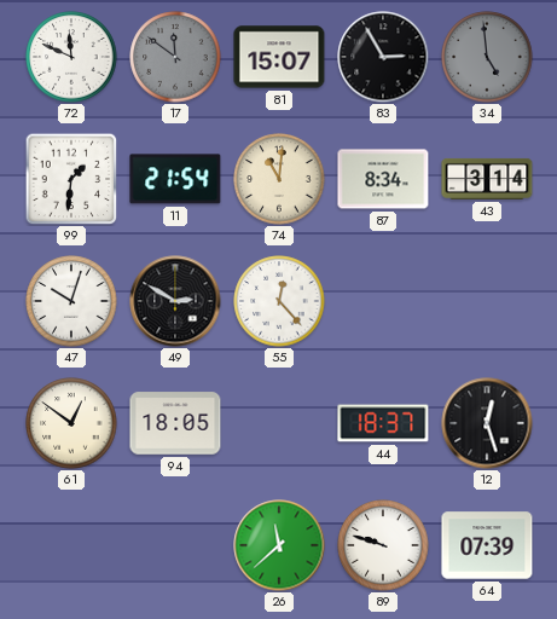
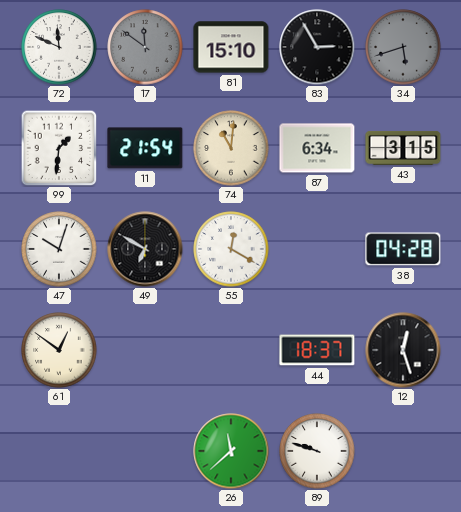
81: 15:07 -> 15:10
34: 4:59 -> 5:42
87: 8:34 -> 6:34
43: 3:14 -> 3:15
49: 2:50 -> 6:50
55: 12:23 -> 12:20
38: none -> 04:28
94: 18:05 -> none
64: 07:39 -> none
